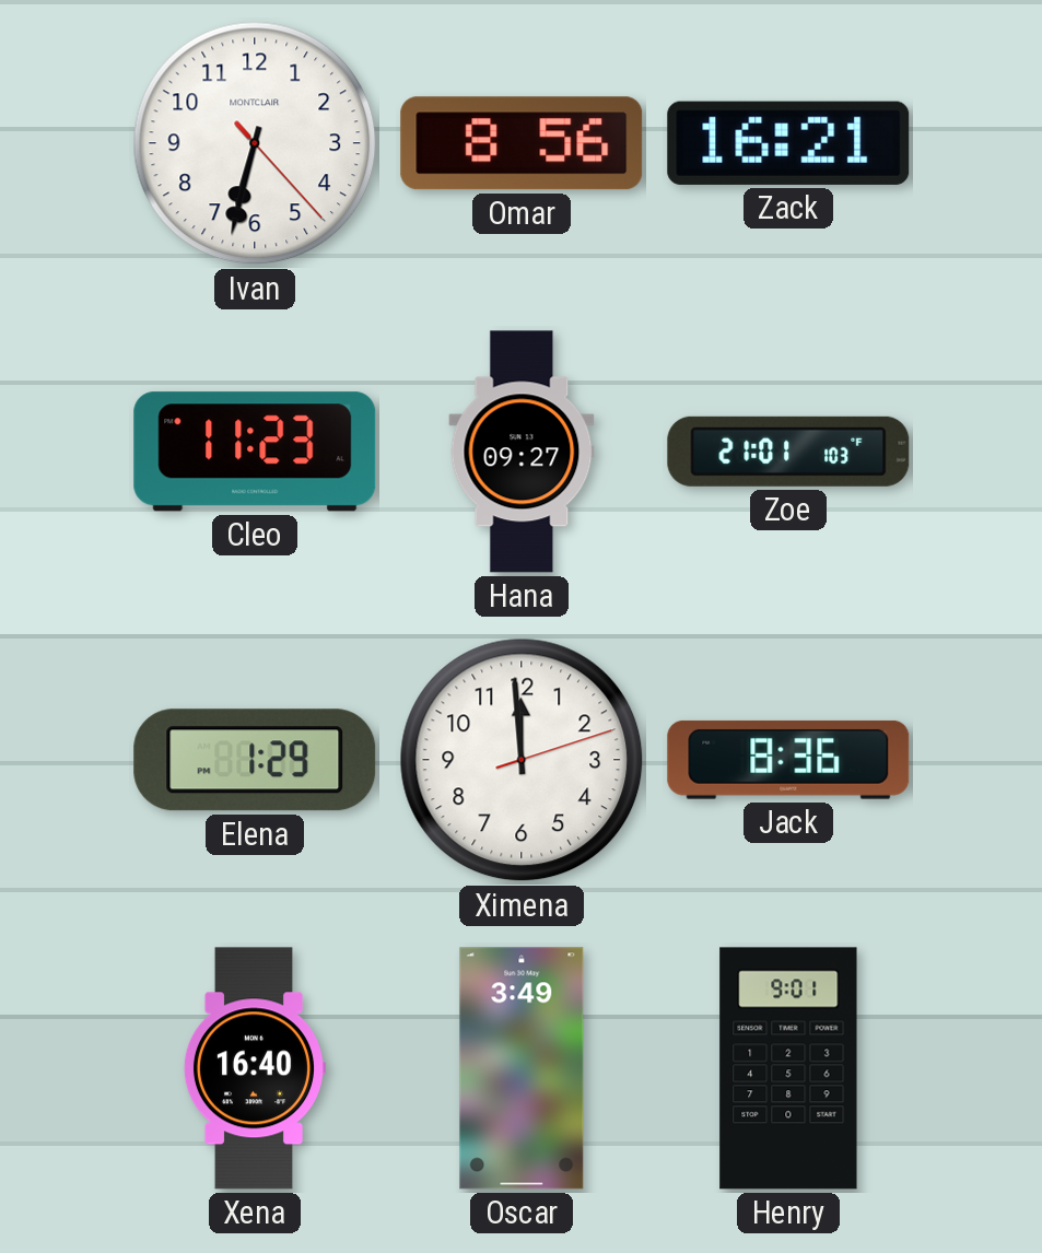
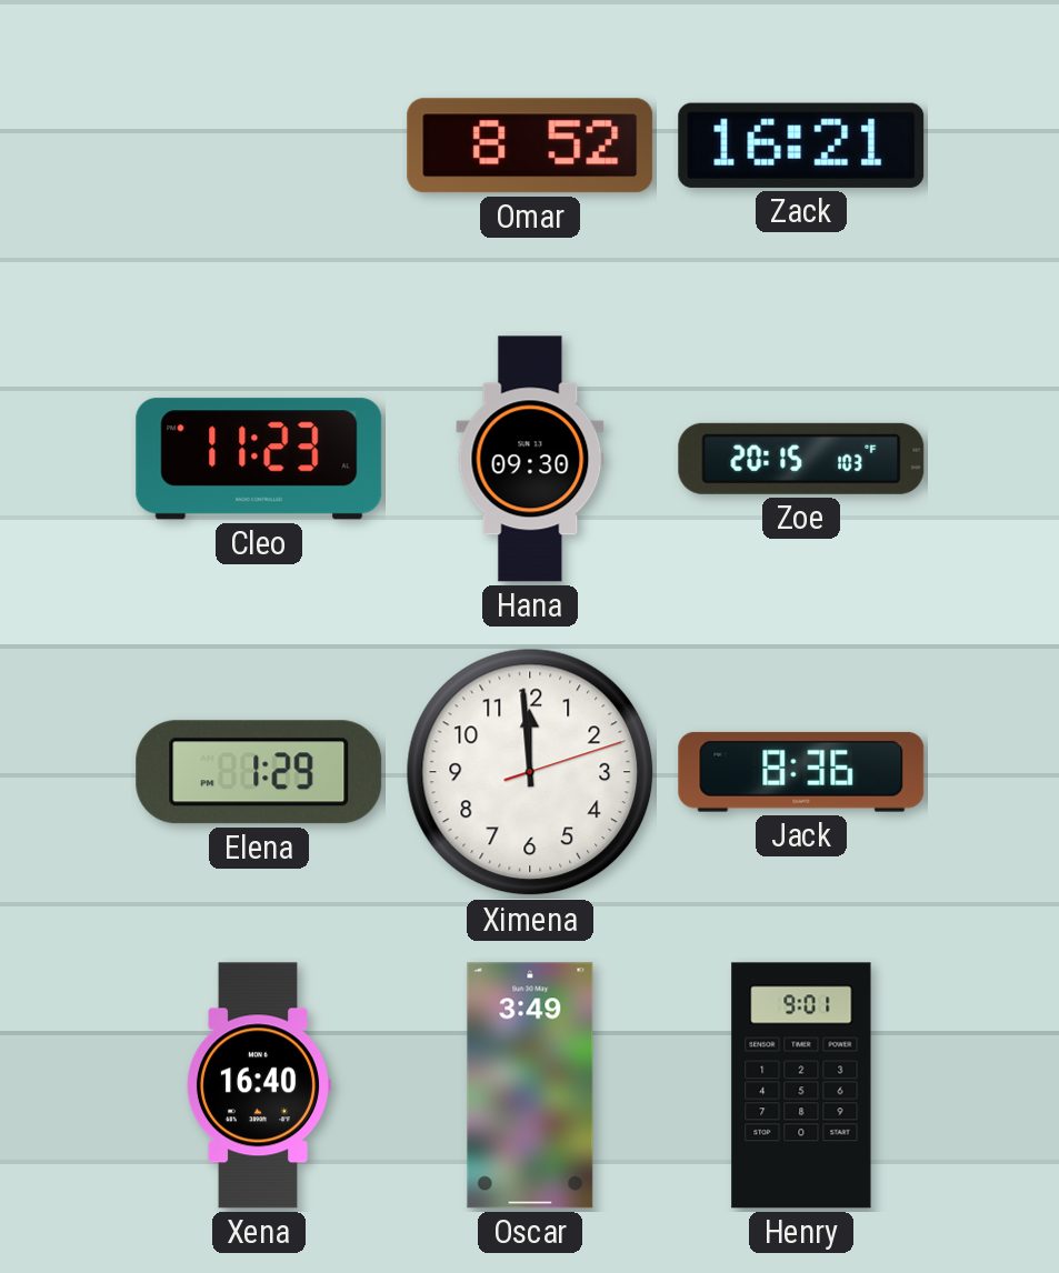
Ivan: 6:32 -> none
Omar: 8:56 -> 8:52
Hana: 09:27 -> 09:30
Zoe: 21:01 -> 20:15
